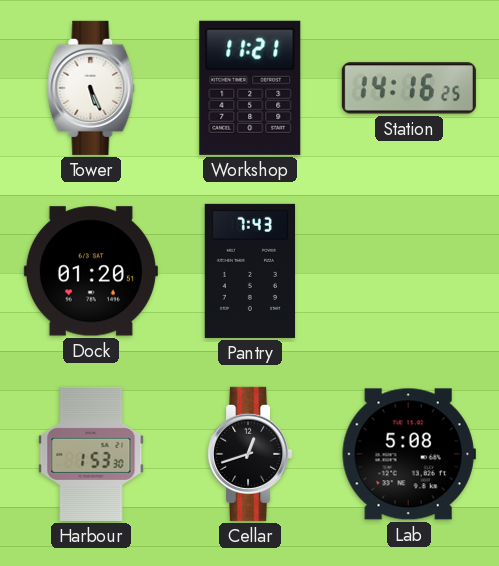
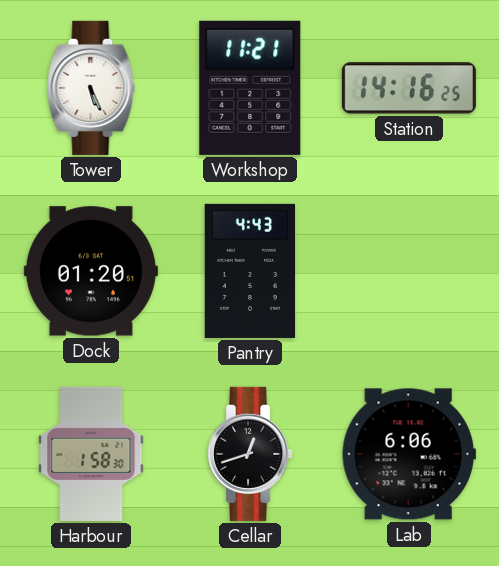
Pantry: 7:43 -> 4:43
Harbour: 1:53 -> 1:58
Lab: 5:08 -> 6:06
